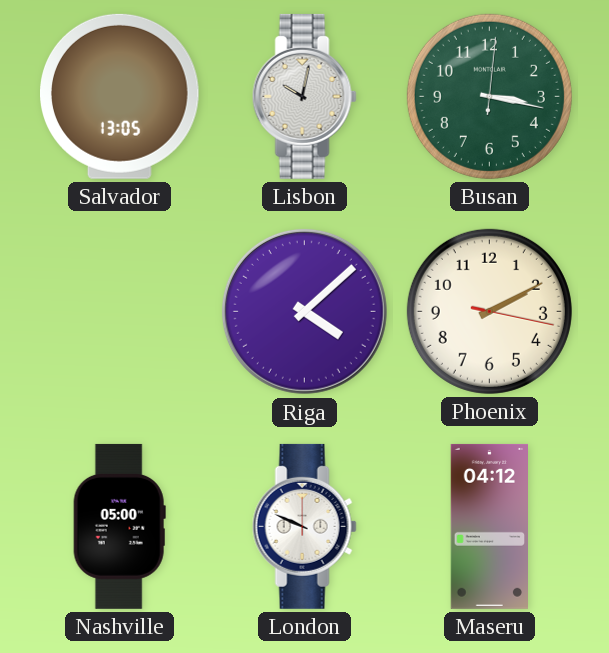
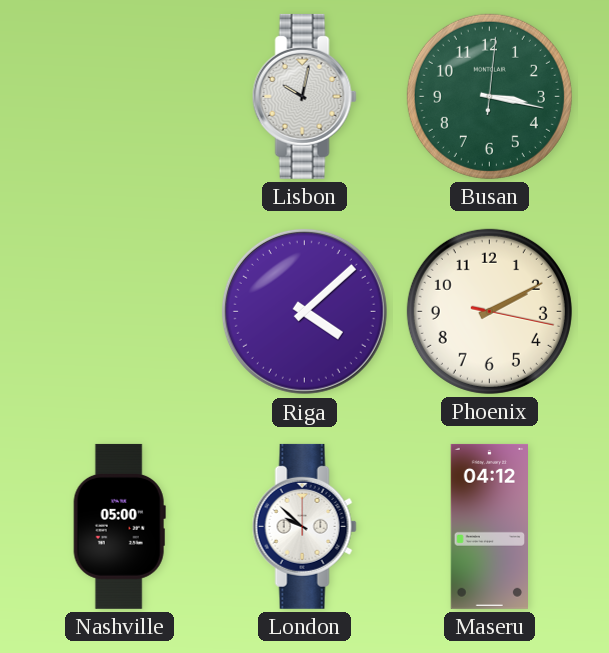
Salvador: 13:05 -> none
London: 9:49 -> 9:52
